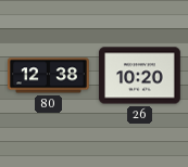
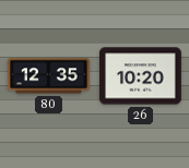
80: 12:38 -> 12:35
